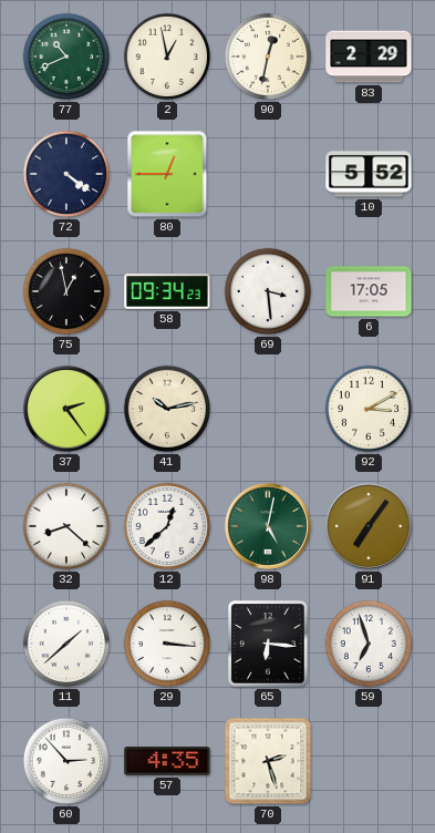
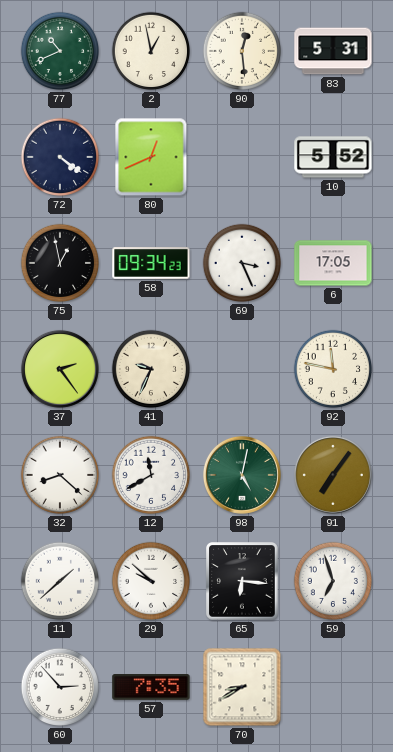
90: 12:32 -> 12:29
83: 2:29 -> 5:31
80: 12:45 -> 12:41
69: 3:29 -> 3:26
41: 10:13 -> 9:34
92: 3:10 -> 11:47
12: 12:38 -> 11:40
29: 3:16 -> 9:52
57: 4:35 -> 7:35
70: 2:27 -> 8:40
